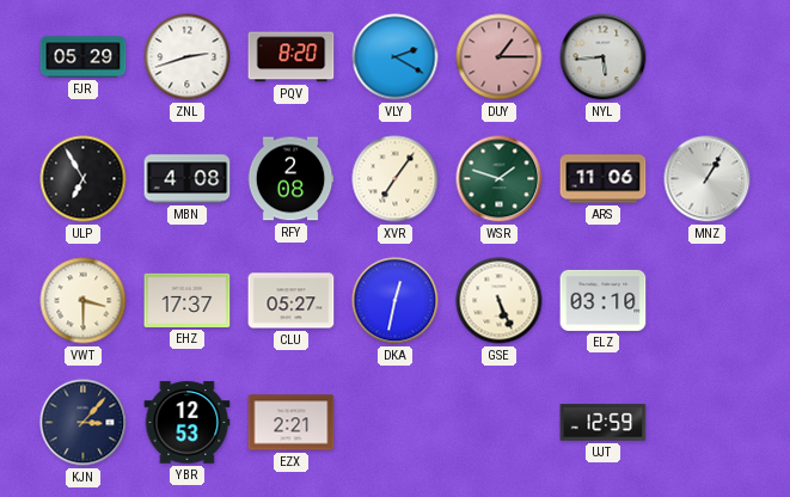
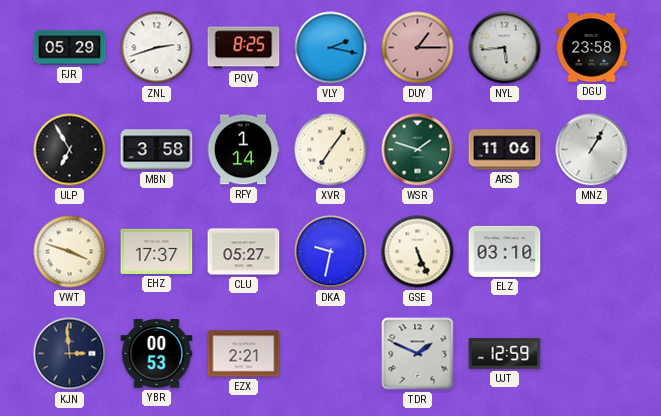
PQV: 8:20 -> 8:25
VLY: 2:20 -> 2:17
DGU: none -> 23:58
MBN: 4:08 -> 3:58
RFY: 2:08 -> 1:14
VWT: 3:30 -> 3:48
DKA: 12:32 -> 9:32
KJN: 3:07 -> 2:59
YBR: 12:53 -> 00:53
TDR: none -> 1:49
